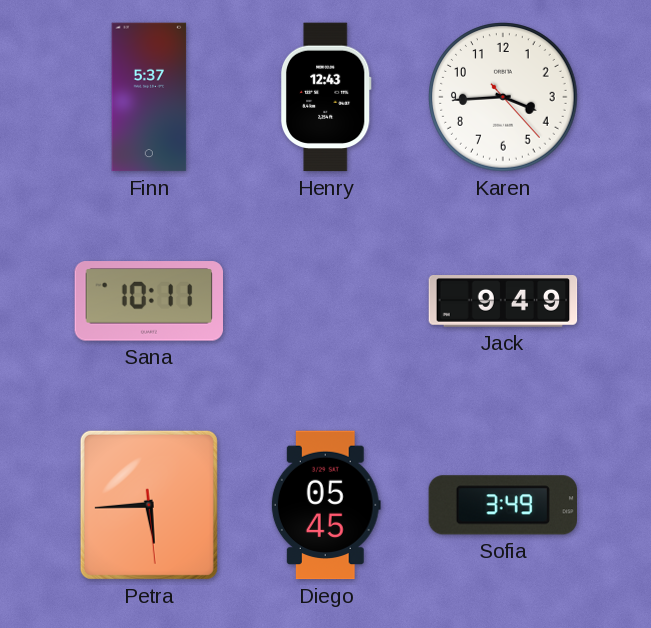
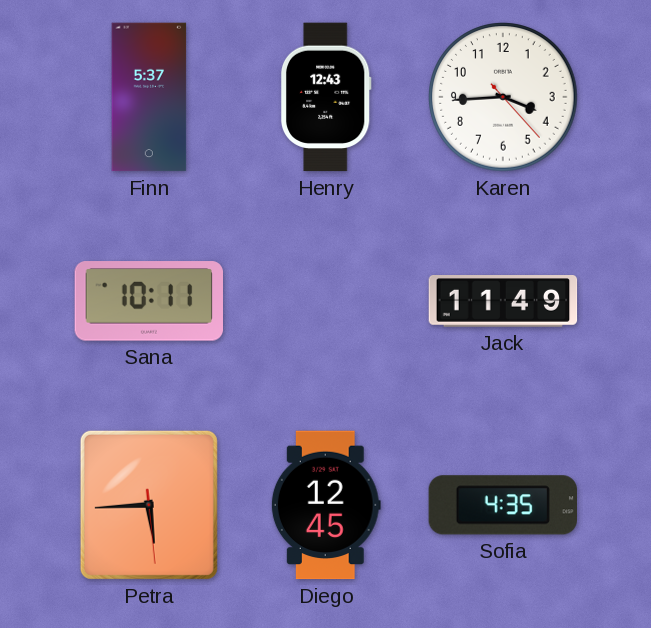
Jack: 9:49 -> 11:49
Diego: 05:45 -> 12:45
Sofia: 3:49 -> 4:35
